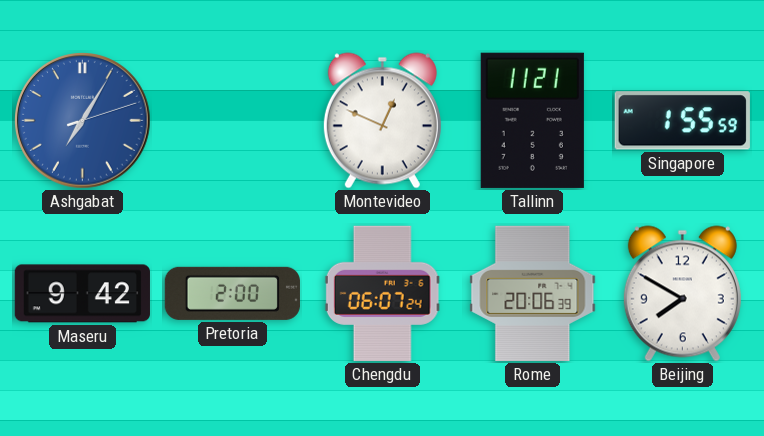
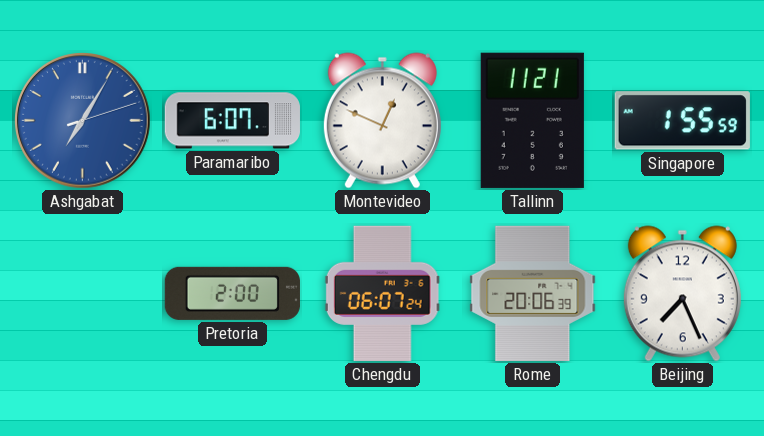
Paramaribo: none -> 6:07
Maseru: 9:42 -> none
Beijing: 7:50 -> 7:26
